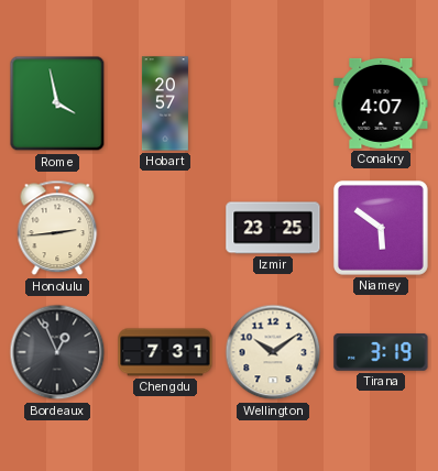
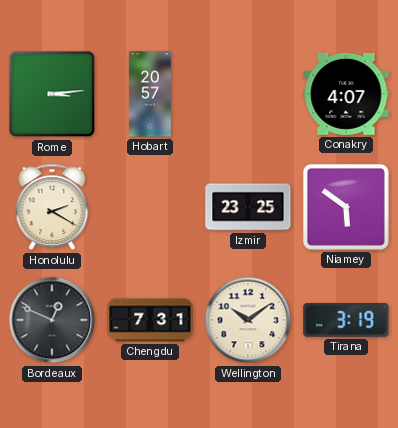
Rome: 3:58 -> 3:14
Honolulu: 2:44 -> 2:20
Bordeaux: 12:56 -> 12:49
